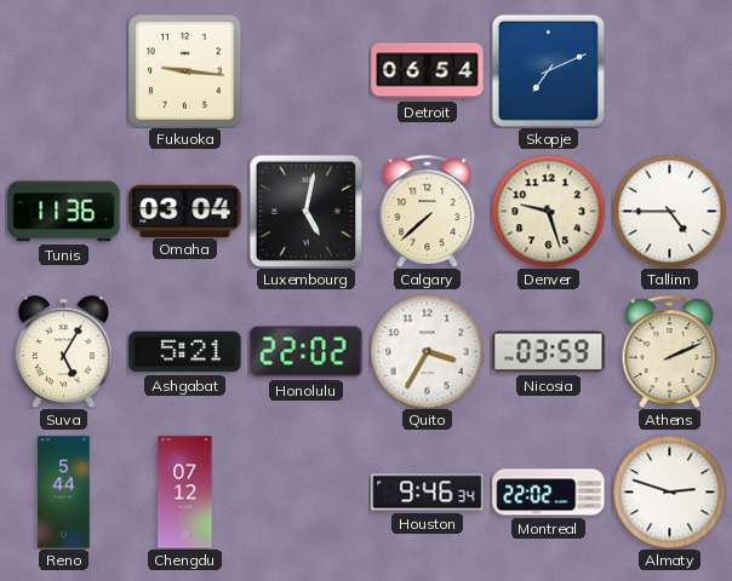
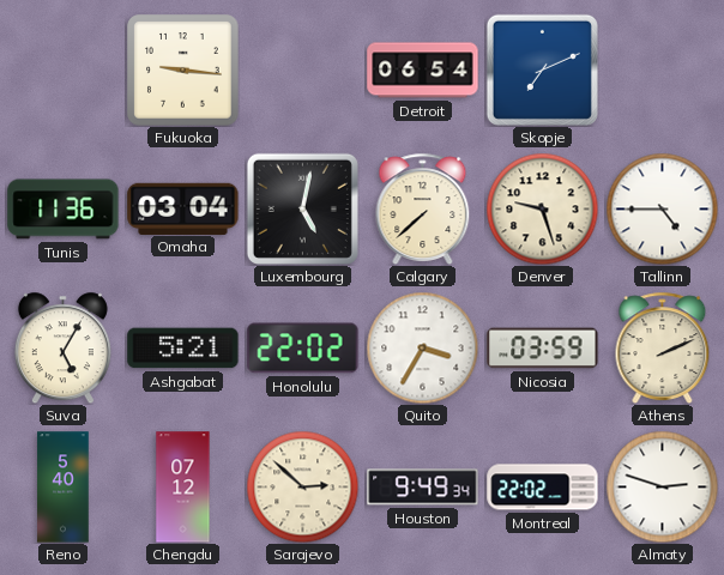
Reno: 5:44 -> 5:40
Sarajevo: none -> 2:52
Houston: 9:46 -> 9:49
